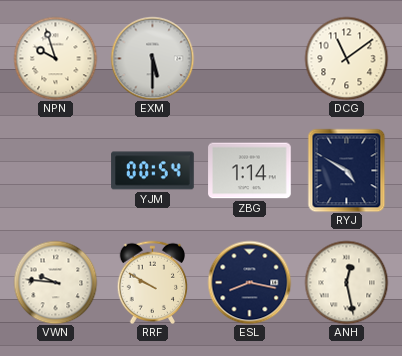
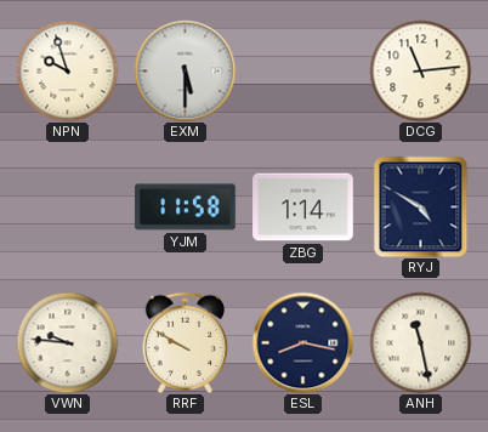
DCG: 11:09 -> 11:14
YJM: 00:54 -> 11:58
ANH: 12:28 -> 11:28
